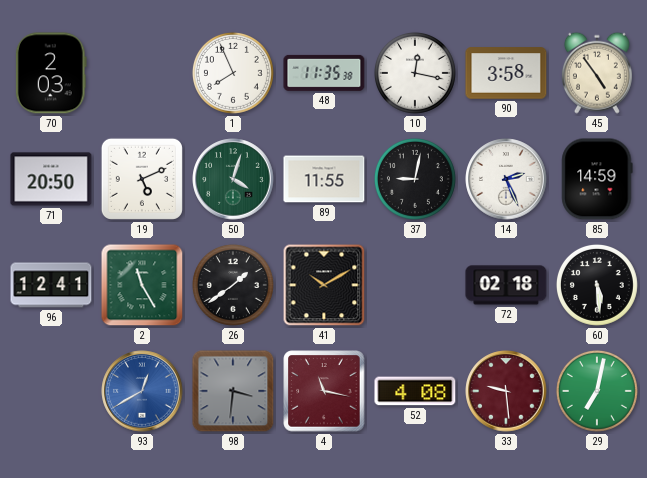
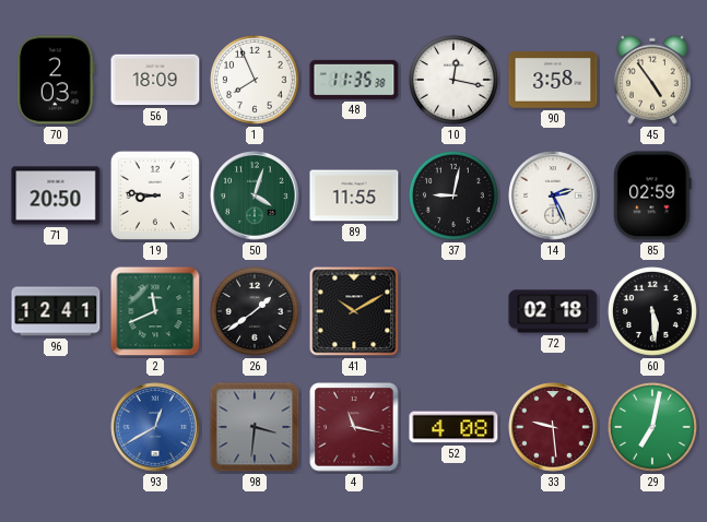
56: none -> 18:09
19: 5:11 -> 8:46
85: 14:59 -> 02:59
2: 11:25 -> 11:41
